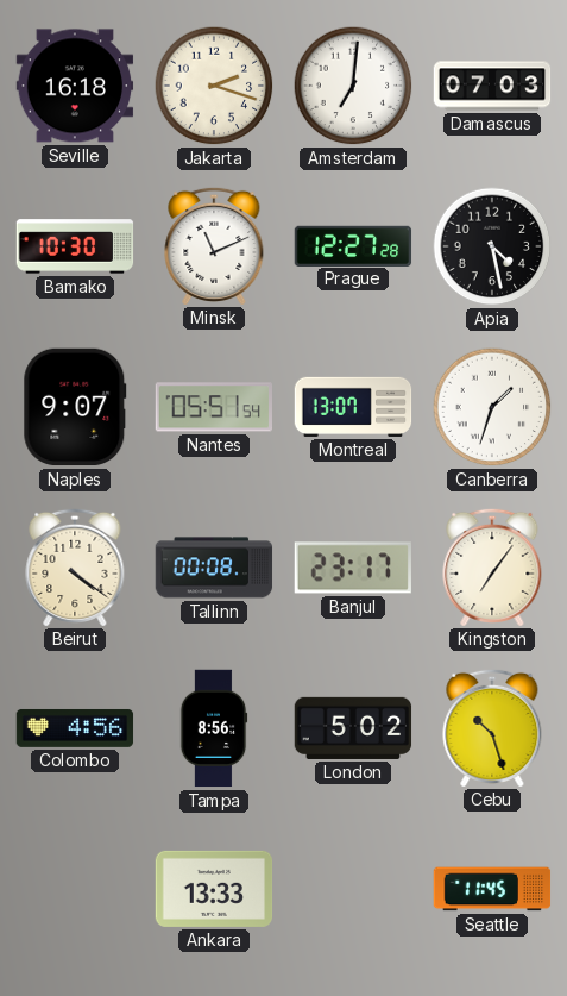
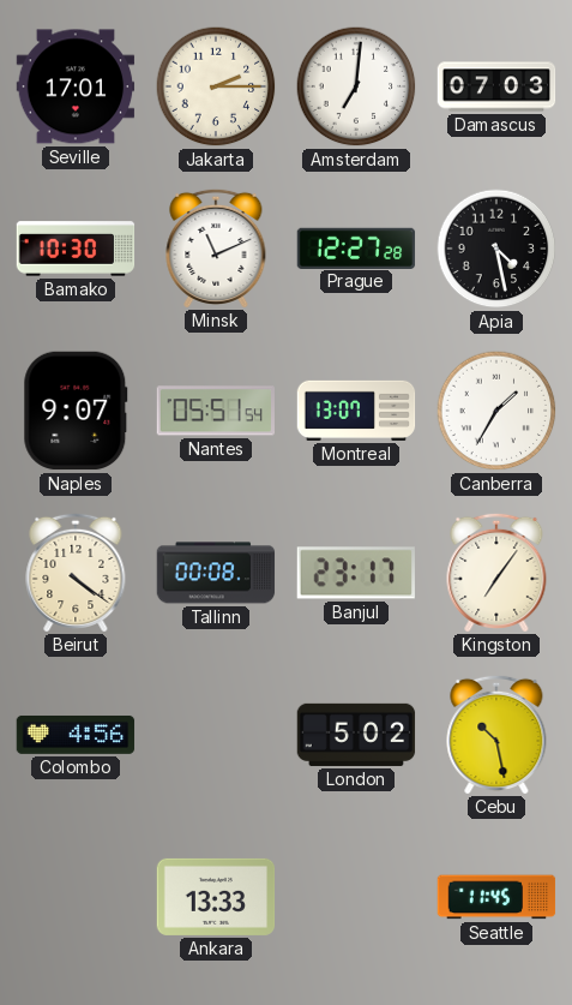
Seville: 16:18 -> 17:01
Jakarta: 2:18 -> 2:15
Canberra: 1:33 -> 1:35
Tampa: 8:56 -> none
Cebu: 10:27 -> 10:28
